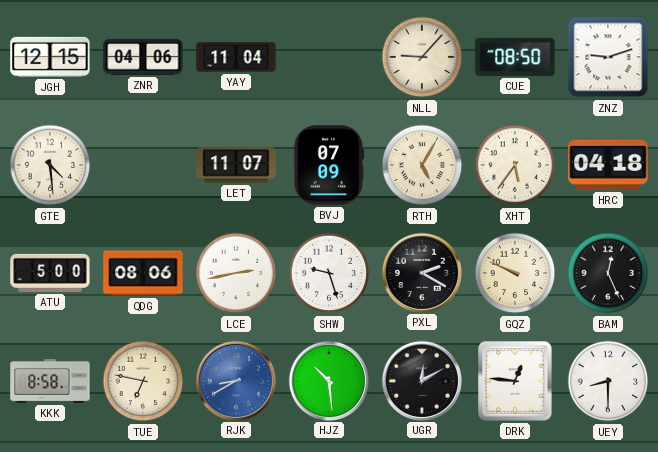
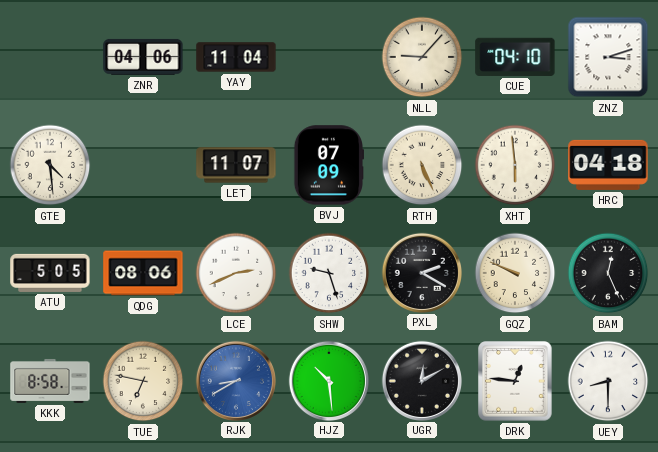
JGH: 12:15 -> none
CUE: 08:50 -> 04:10
ZNZ: 9:12 -> 3:12
RTH: 5:05 -> 5:26
XHT: 5:36 -> 5:59
ATU: 5:00 -> 5:05
LCE: 2:43 -> 2:41
